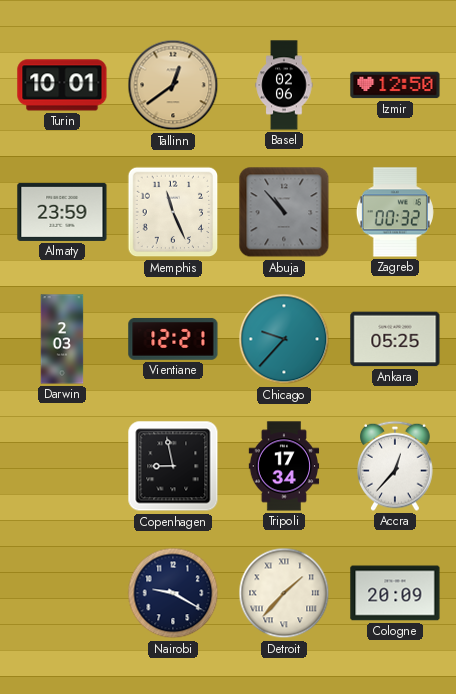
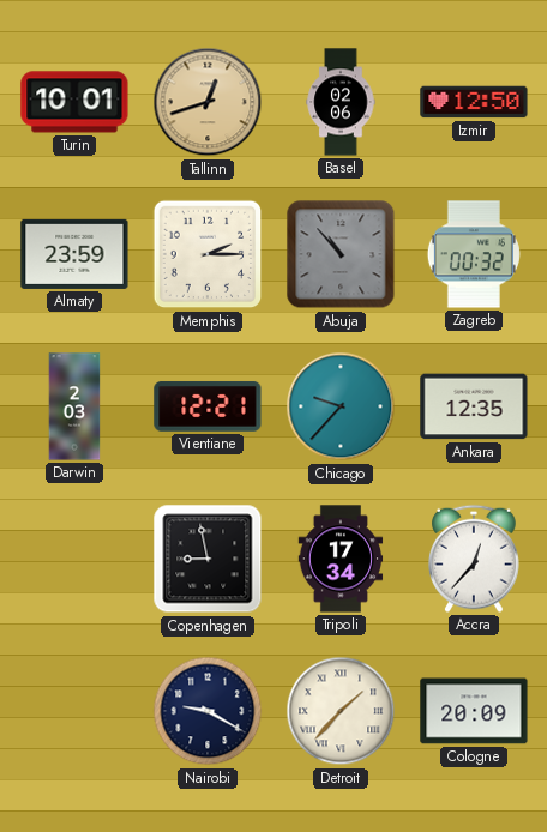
Tallinn: 12:39 -> 12:42
Memphis: 11:26 -> 2:15
Ankara: 05:25 -> 12:35
